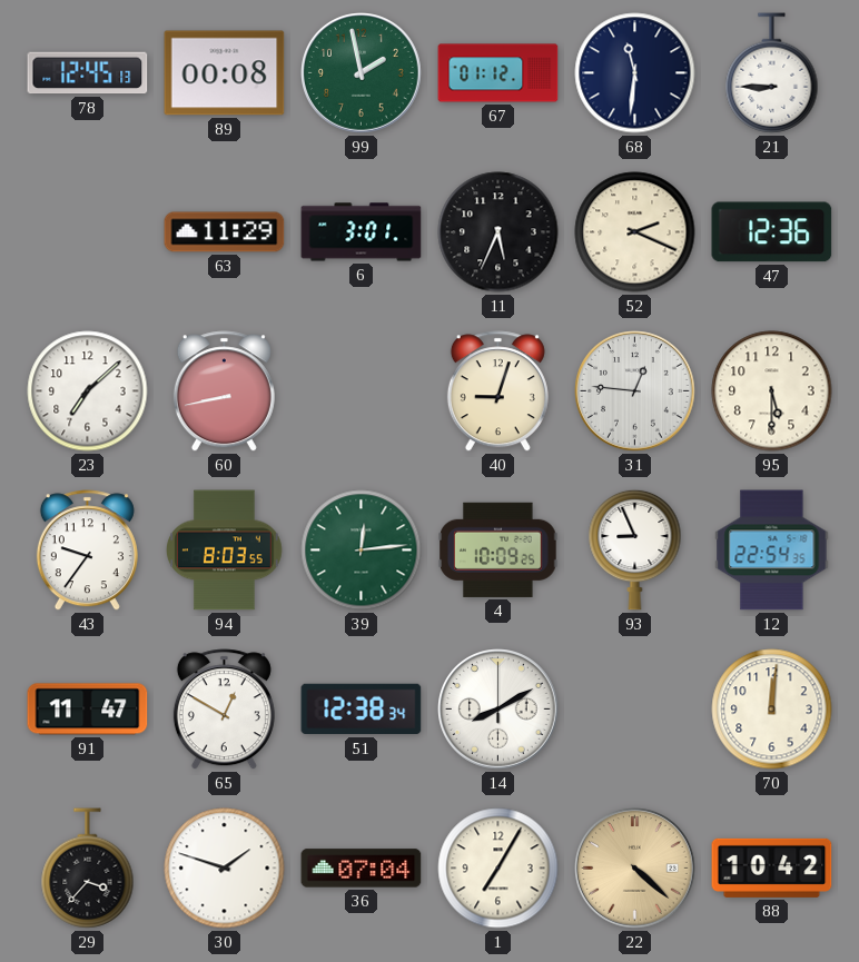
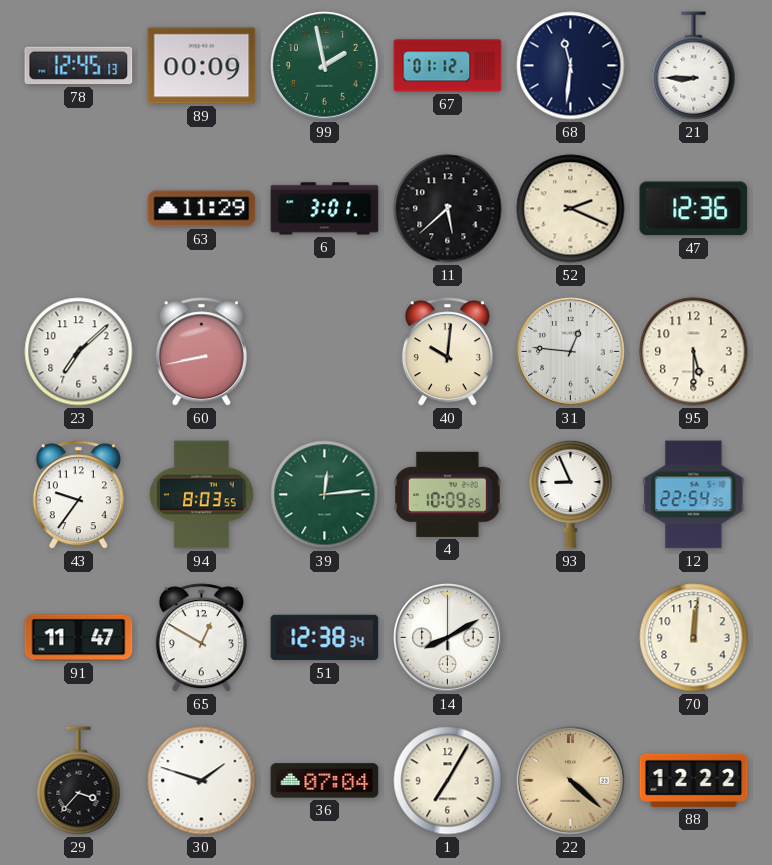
89: 00:08 -> 00:09
11: 5:34 -> 5:38
40: 9:03 -> 10:01
88: 10:42 -> 12:22
